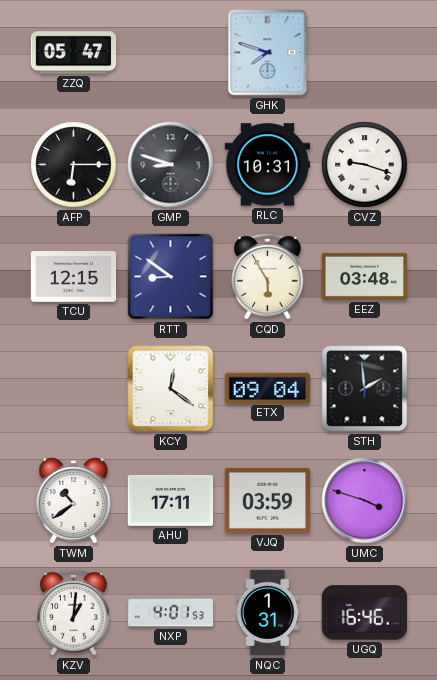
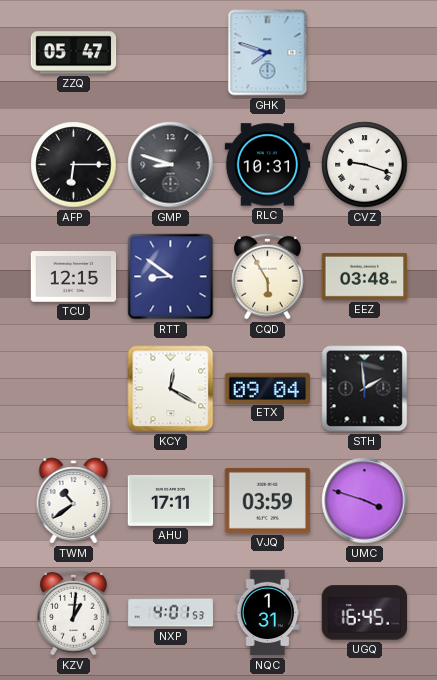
KCY: 12:21 -> 12:20
UGQ: 16:46 -> 16:45
